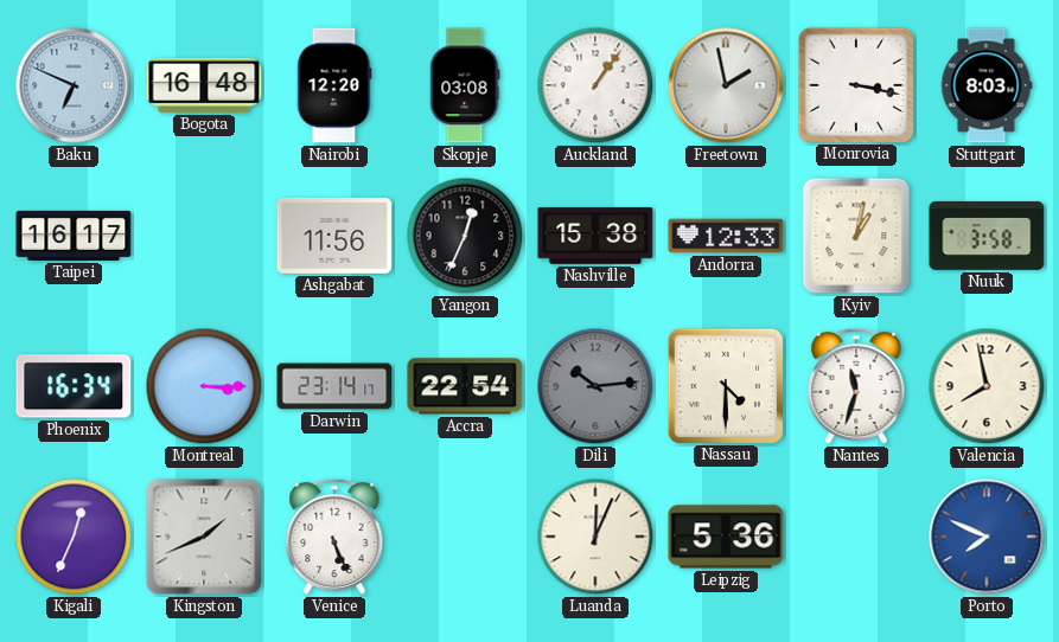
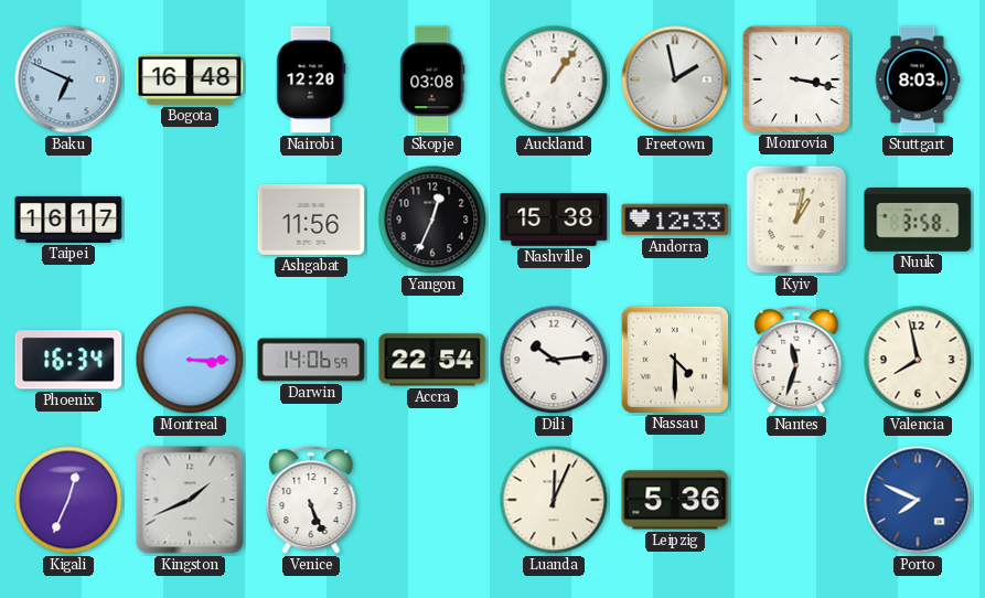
Darwin: 23:14 -> 14:06
Dili dial: grey -> white
